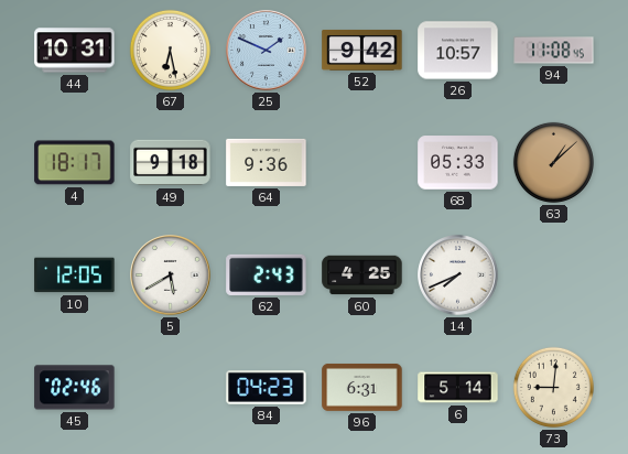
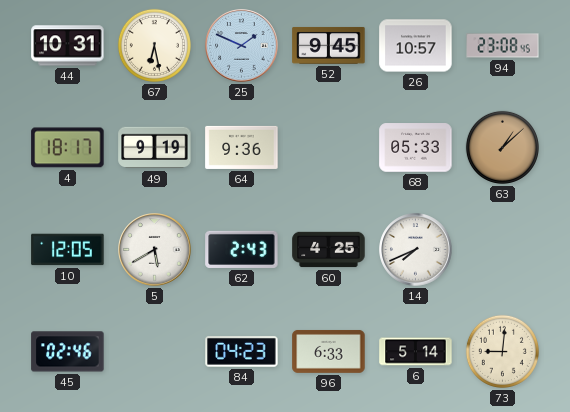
52: 9:42 -> 9:45
94: 11:08 -> 23:08
49: 9:18 -> 9:19
96: 6:31 -> 6:33
